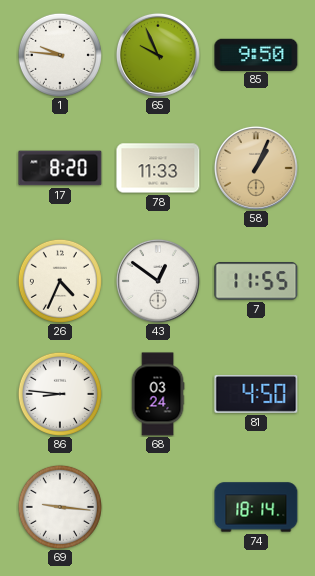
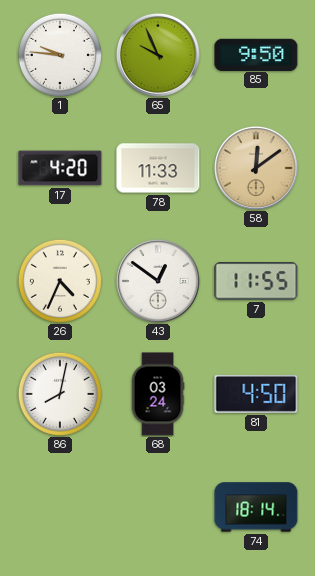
17: 8:20 -> 4:20
58: 1:04 -> 12:09
86: 8:46 -> 8:02
69: 9:16 -> none
